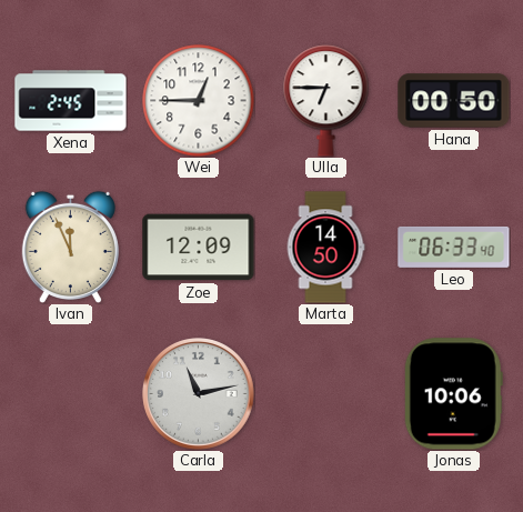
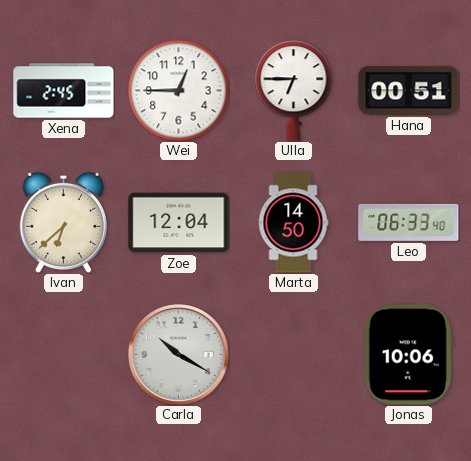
Hana: 00:50 -> 00:51
Ivan: 11:56 -> 6:38
Zoe: 12:09 -> 12:04
Carla: 11:13 -> 10:20
